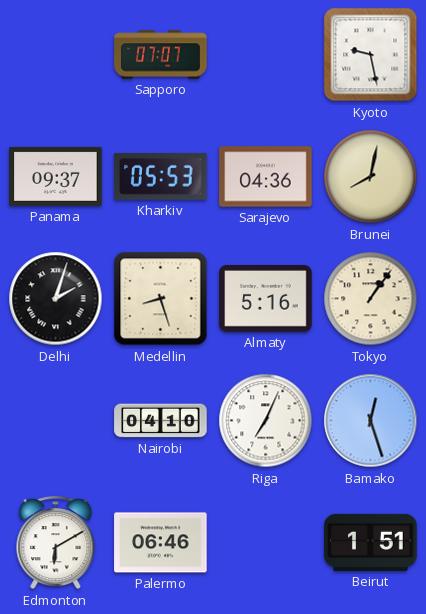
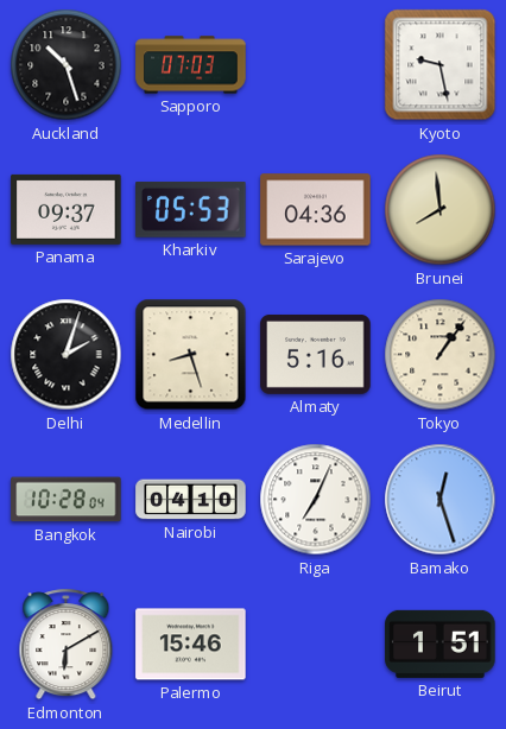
Auckland: none -> 10:27
Sapporo: 07:07 -> 07:03
Brunei: 8:02 -> 7:59
Bangkok: none -> 10:28
Palermo: 06:46 -> 15:46
